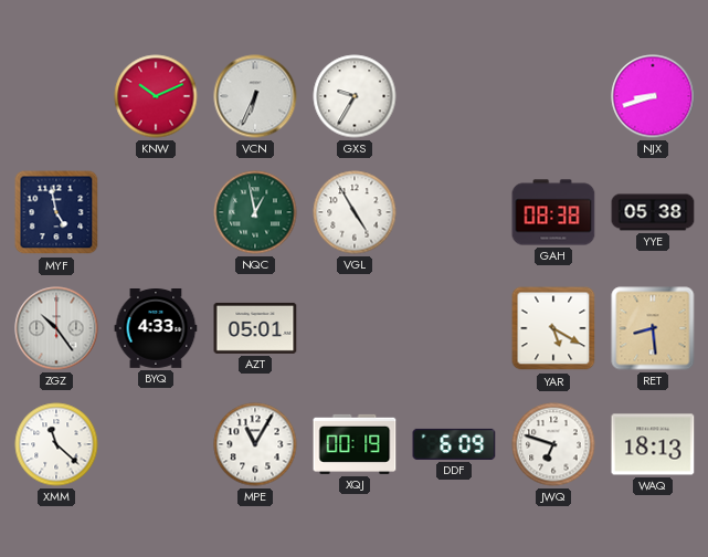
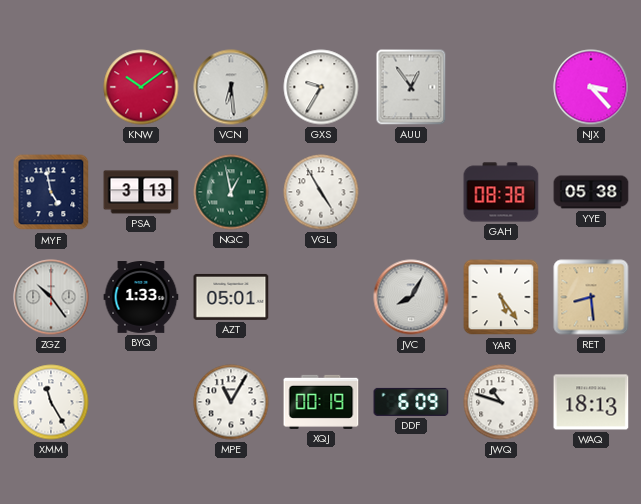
KNW: 10:11 -> 10:09
VCN: 6:34 -> 6:29
AUU: none -> 12:54
NJX: 8:42 -> 3:23
PSA: none -> 3:13
BYQ: 4:33 -> 1:33
JVC: none -> 8:05
YAR: 5:20 -> 5:24
XMM: 11:22 -> 11:25
JWQ: 6:48 -> 10:48
